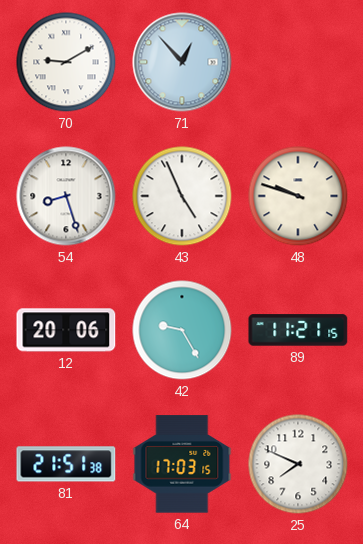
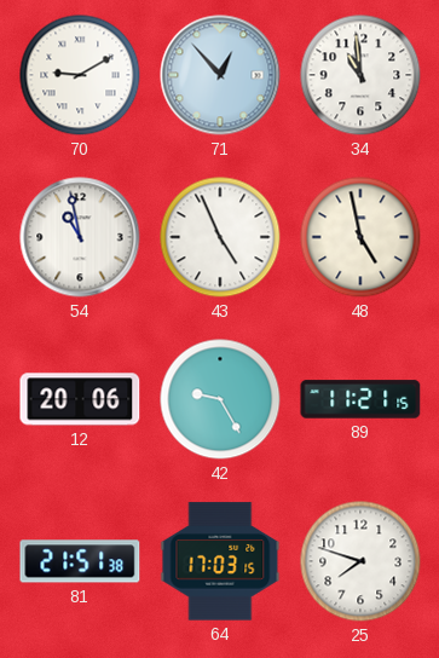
34: none -> 10:59
54: 8:27 -> 10:58
48: 9:48 -> 4:58
25: 7:49 -> 7:48
